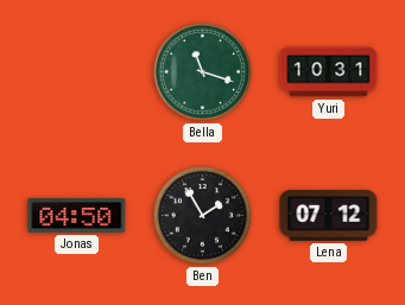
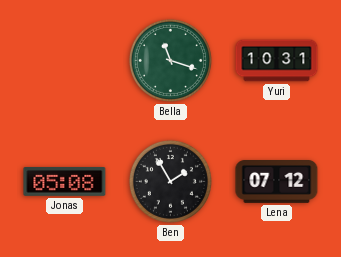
Jonas: 04:50 -> 05:08
